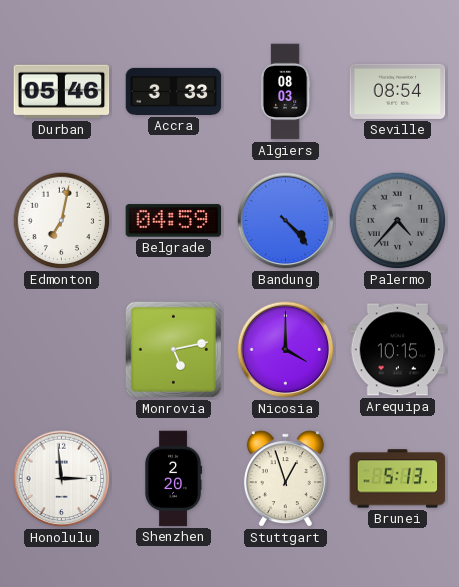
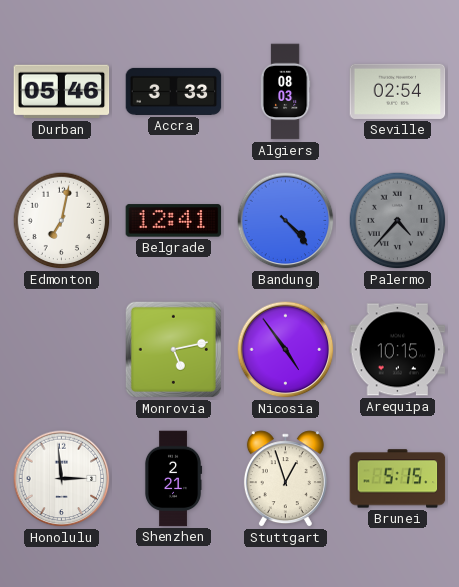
Seville: 08:54 -> 02:54
Belgrade: 04:59 -> 12:41
Nicosia: 4:00 -> 4:54
Shenzhen: 2:20 -> 2:21
Brunei: 5:13 -> 5:15
